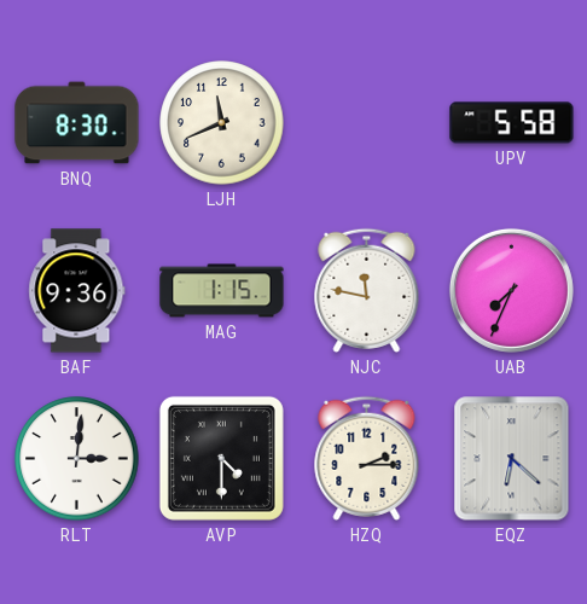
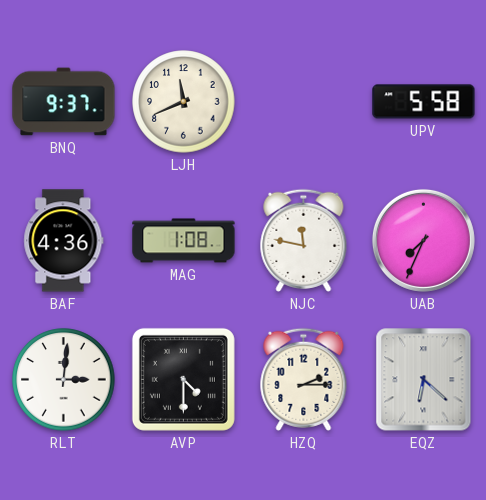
BNQ: 8:30 -> 9:37
BAF: 9:36 -> 4:36
MAG: 1:15 -> 1:08
